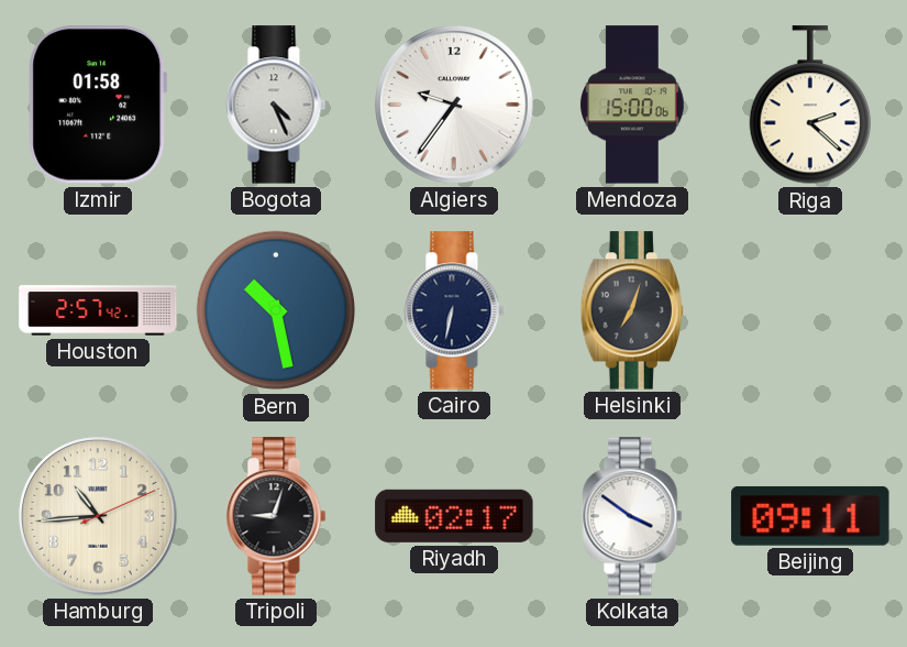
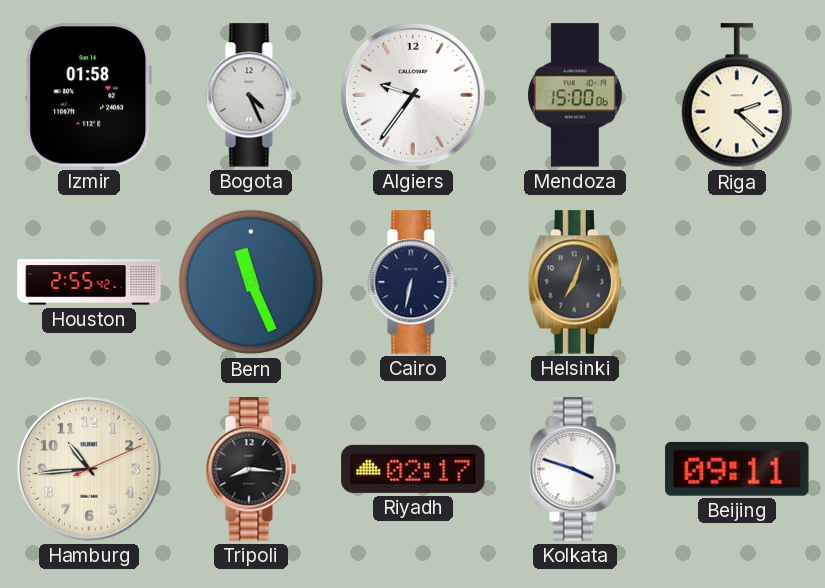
Houston: 2:57 -> 2:55
Bern: 10:28 -> 11:26
Tripoli: 9:03 -> 8:16
Kolkata: 3:51 -> 3:48
